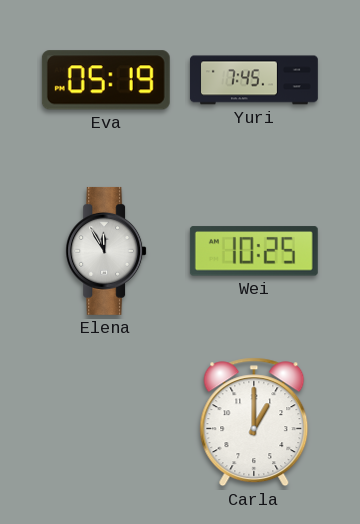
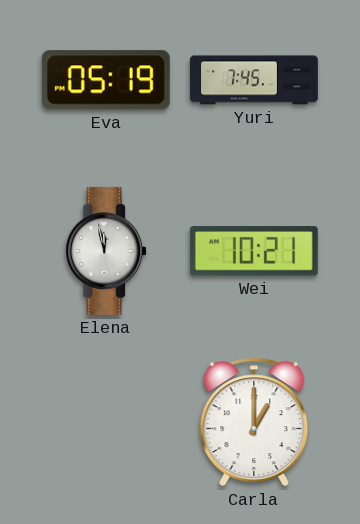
Elena: 11:55 -> 11:58
Wei: 10:25 -> 10:21
